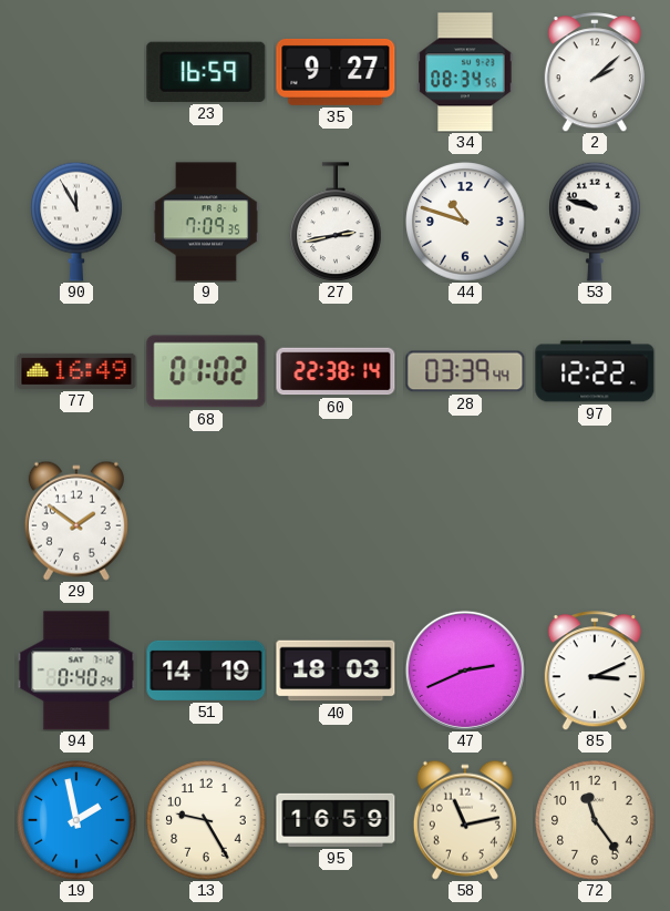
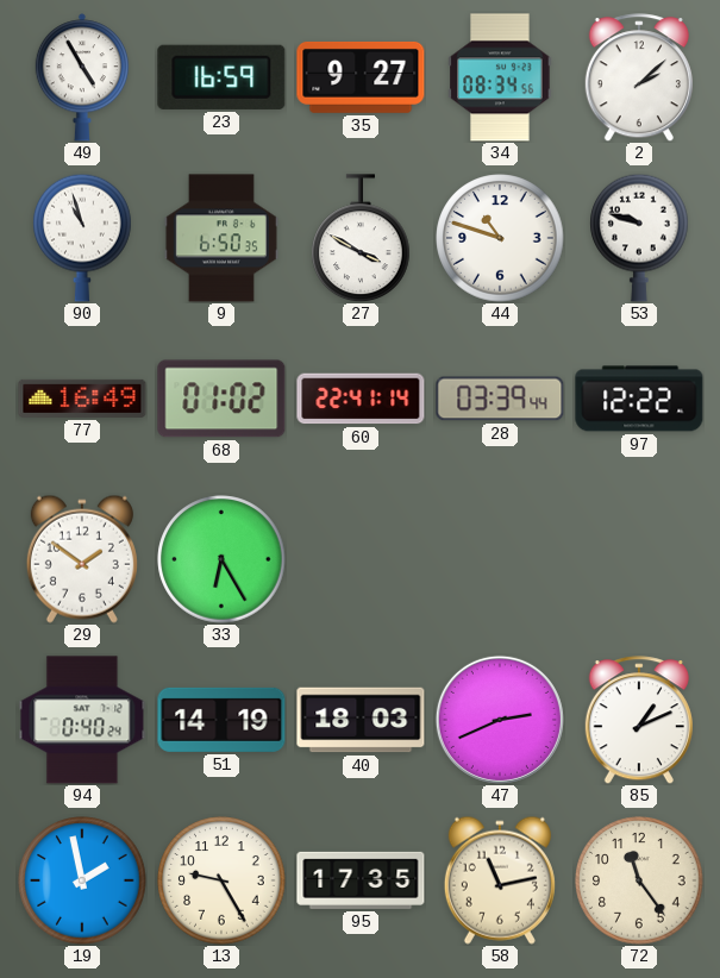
49: none -> 4:55
90: 11:55 -> 10:57
9: 7:09 -> 6:50
27: 2:43 -> 3:50
60: 22:38 -> 22:41
33: none -> 6:25
85: 3:11 -> 1:11
95: 16:59 -> 17:35
